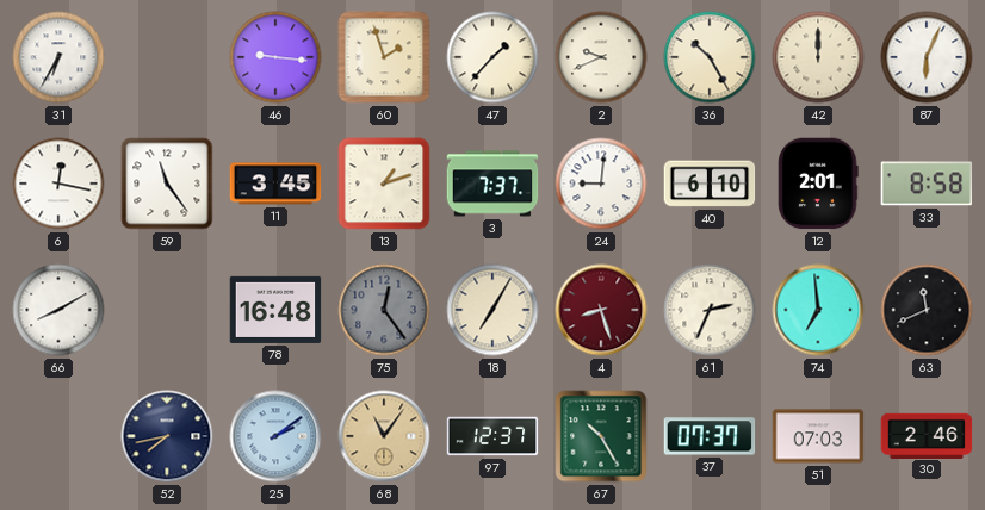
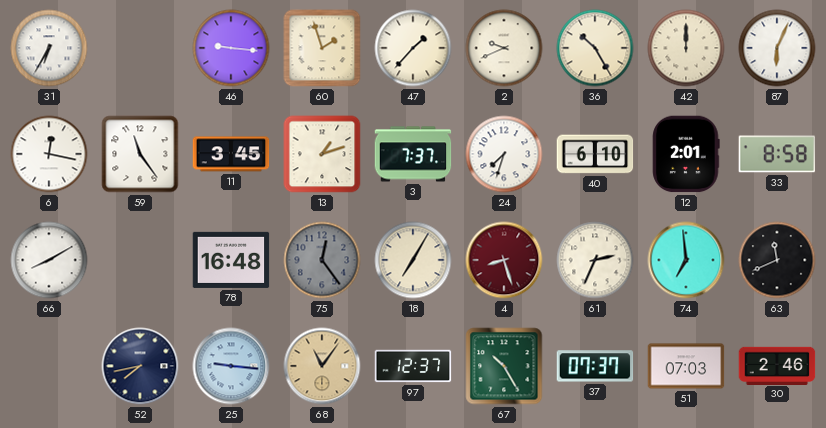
24: 9:01 -> 7:33
25: 2:09 -> 9:16
